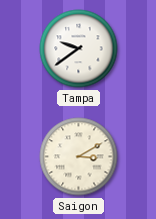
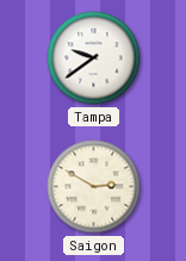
Saigon: 3:10 -> 2:50
